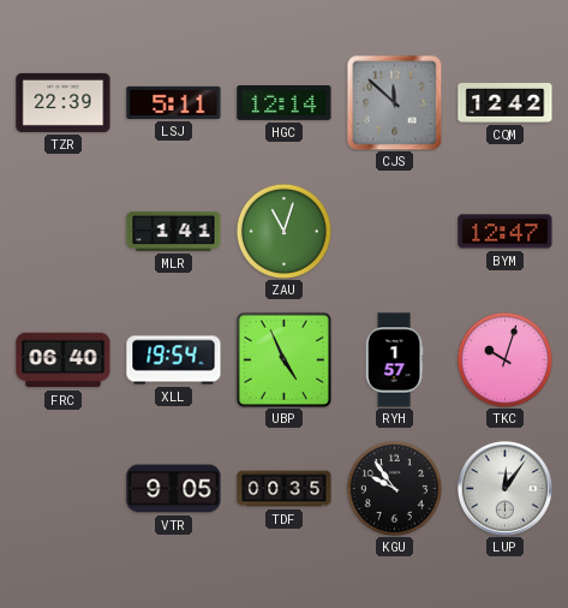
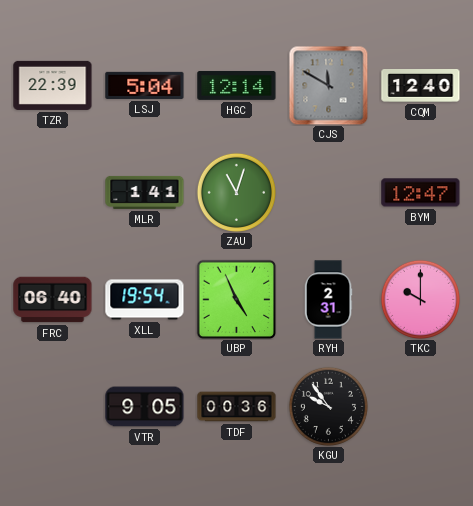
LSJ: 5:11 -> 5:04
CJS: 11:52 -> 11:50
CQM: 12:42 -> 12:40
RYH: 1:57 -> 2:31
TKC: 10:03 -> 10:00
TDF: 00:35 -> 00:36
LUP: 12:06 -> none
